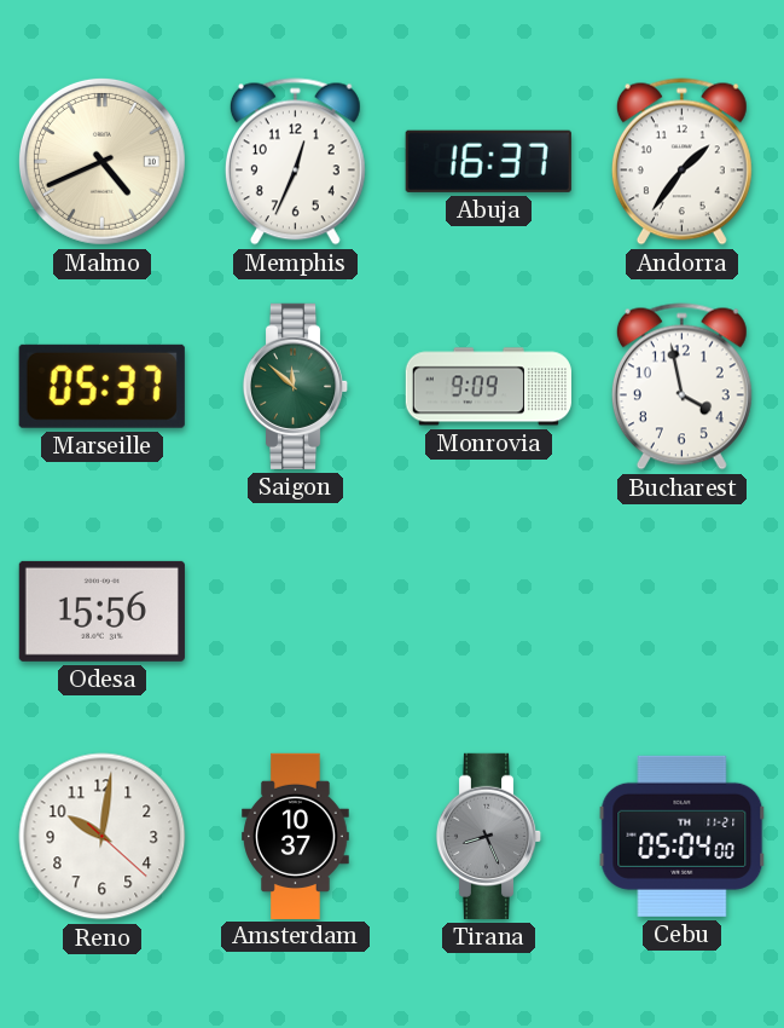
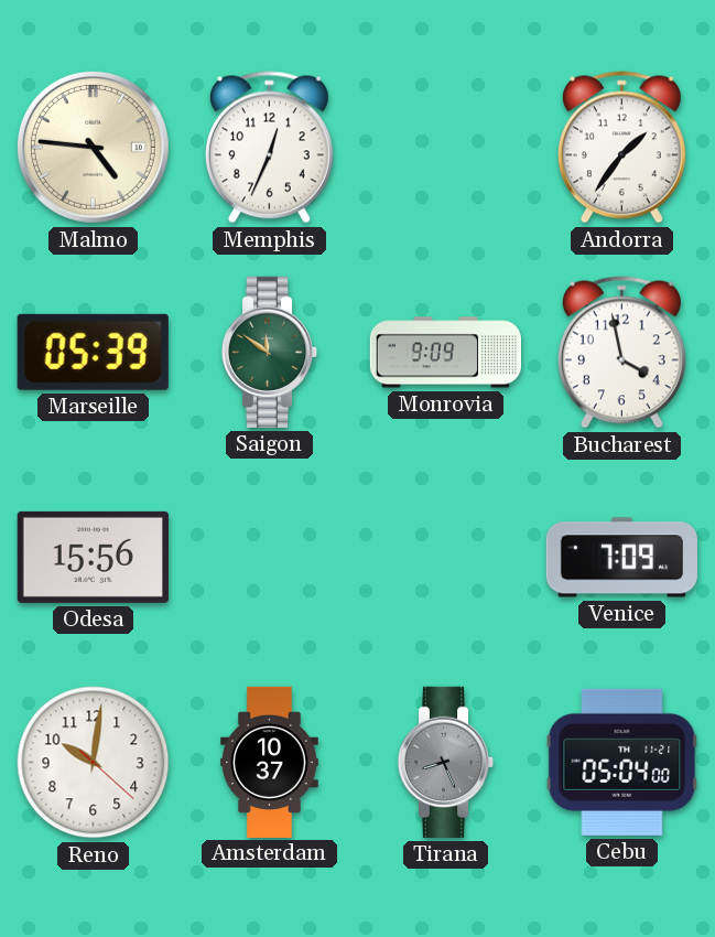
Malmo: 4:41 -> 4:46
Abuja: 16:37 -> none
Marseille: 05:37 -> 05:39
Saigon: 11:52 -> 11:51
Venice: none -> 7:09
